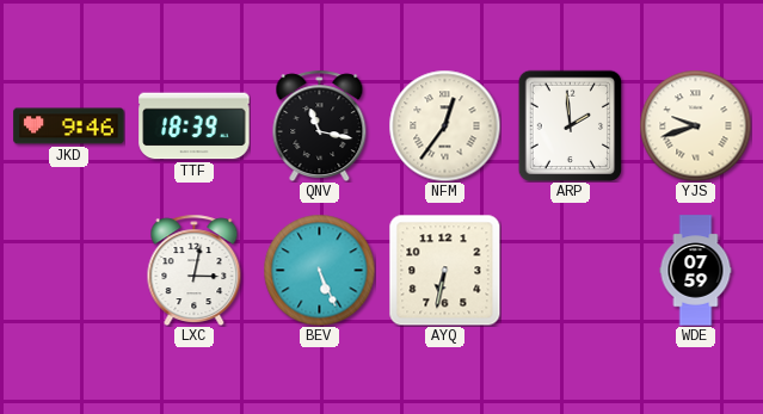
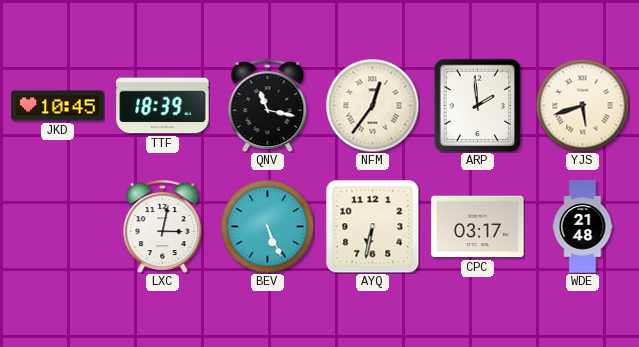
JKD: 9:46 -> 10:45
YJS: 9:42 -> 5:42
CPC: none -> 03:17
WDE: 07:59 -> 21:48
